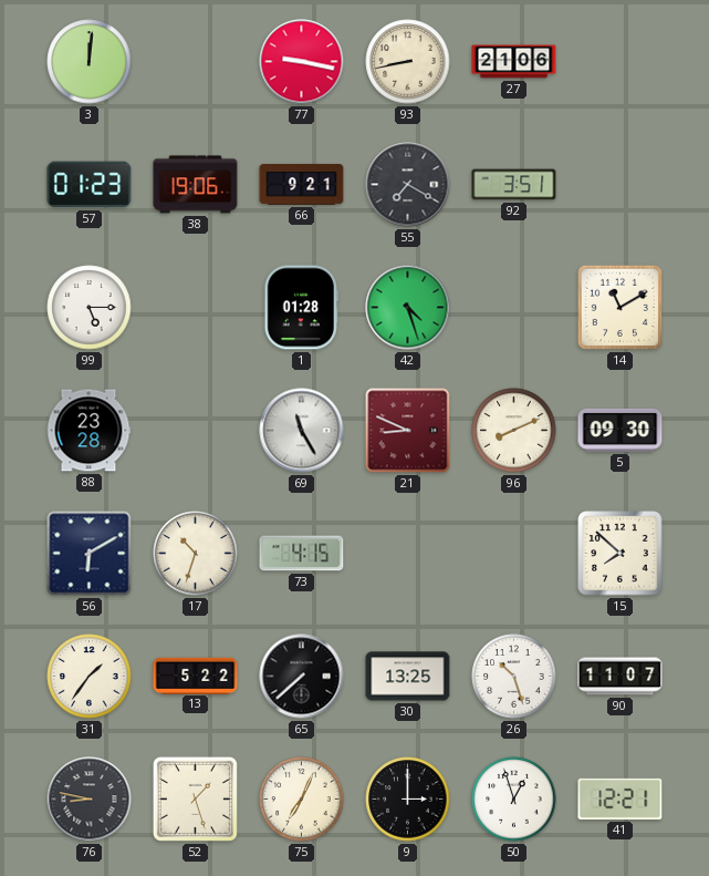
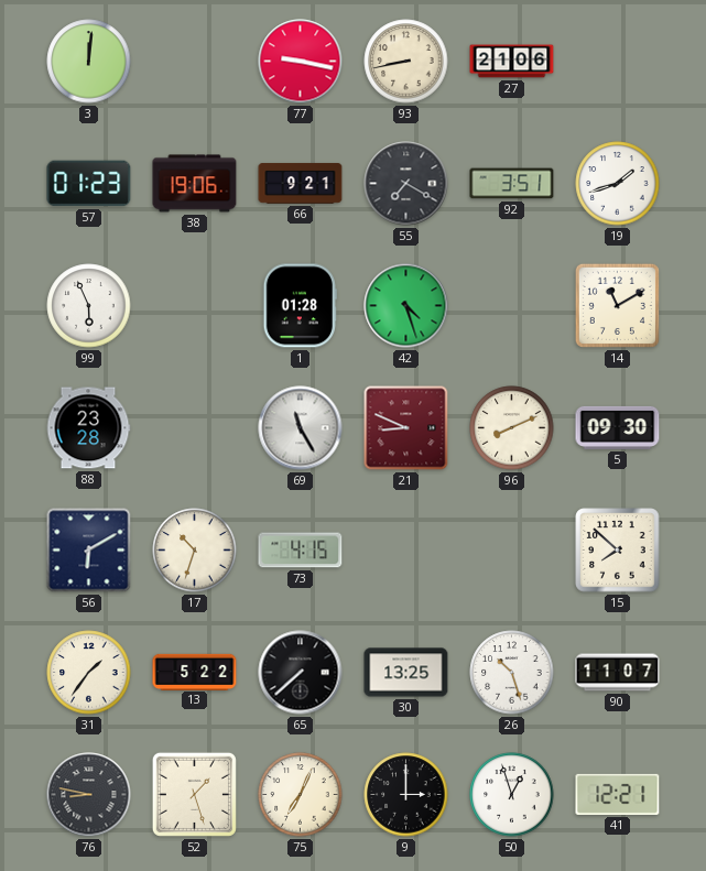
19: none -> 1:42
99: 5:15 -> 5:56
